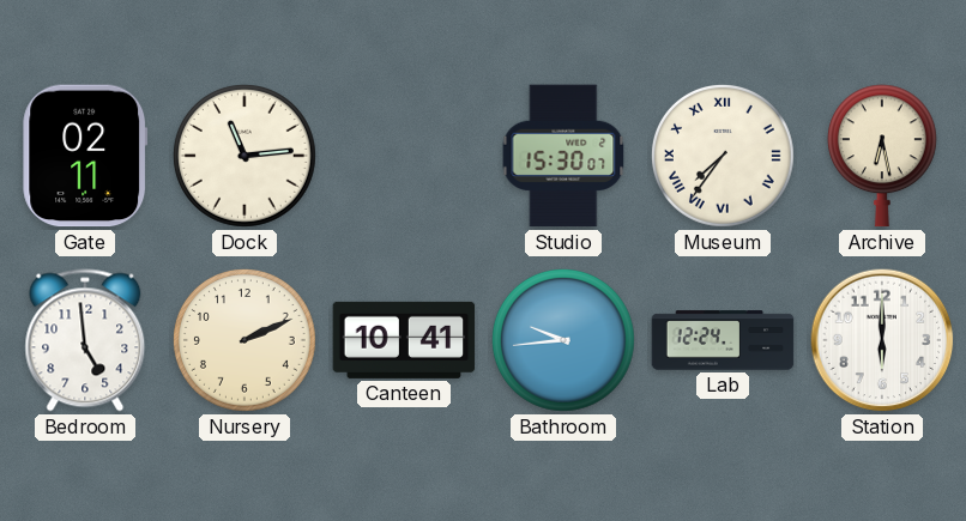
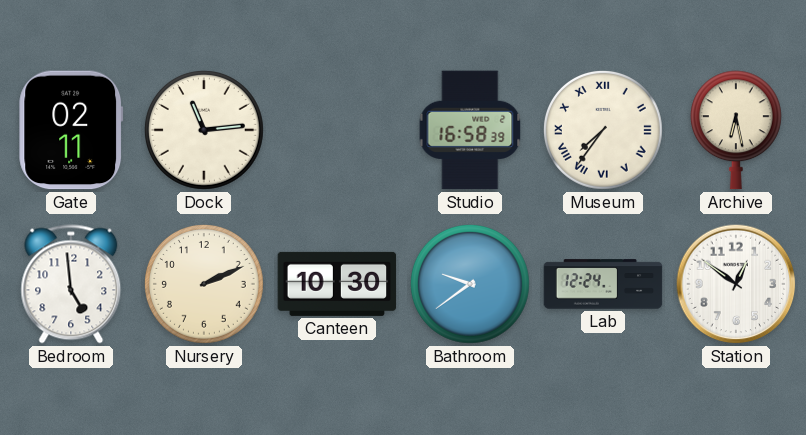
Studio: 15:30 -> 16:58
Canteen: 10:41 -> 10:30
Bathroom: 9:44 -> 9:39
Station: 6:00 -> 12:51
